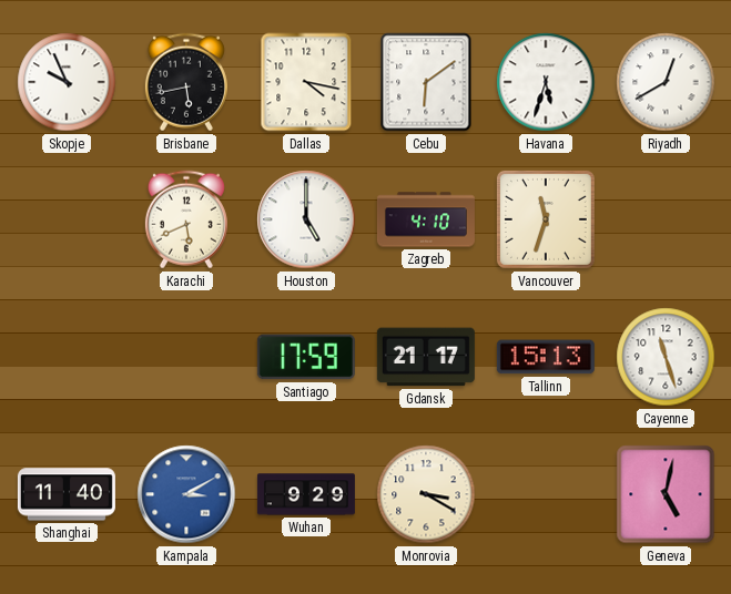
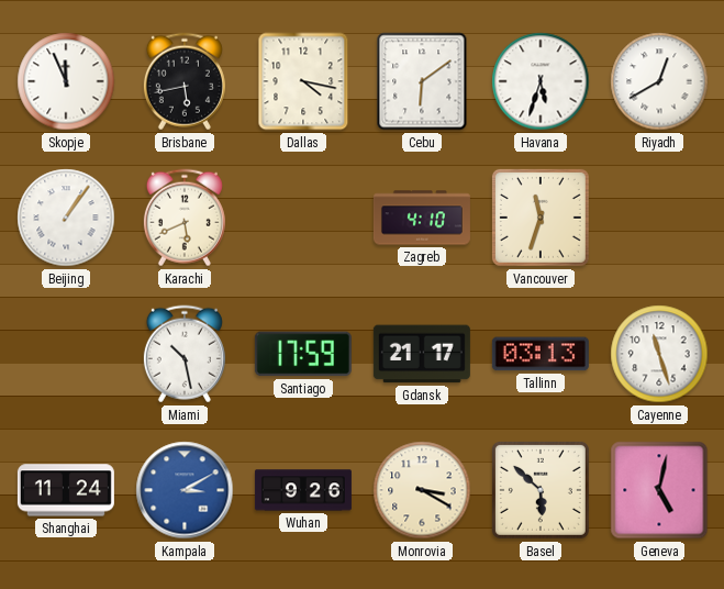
Skopje: 9:56 -> 11:56
Beijing: none -> 1:06
Houston: 5:00 -> none
Miami: none -> 10:28
Tallinn: 15:13 -> 03:13
Shanghai: 11:40 -> 11:24
Wuhan: 9:29 -> 9:26
Basel: none -> 5:52
